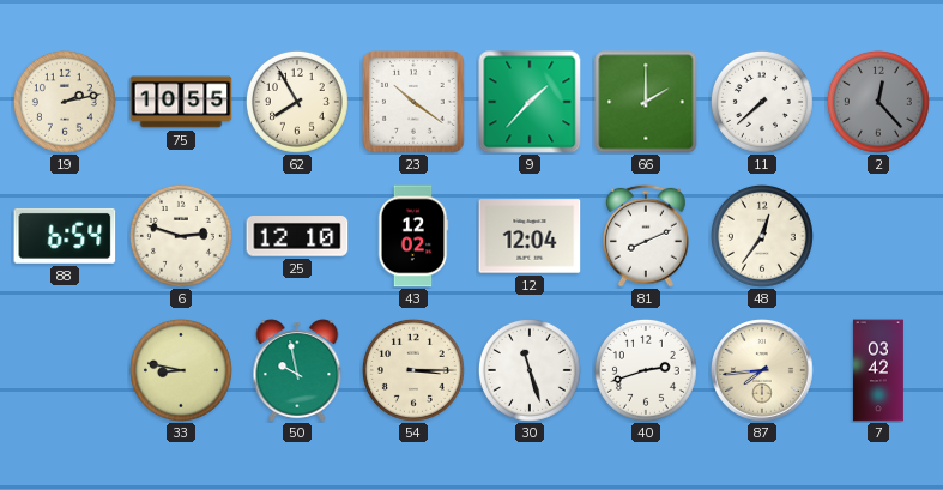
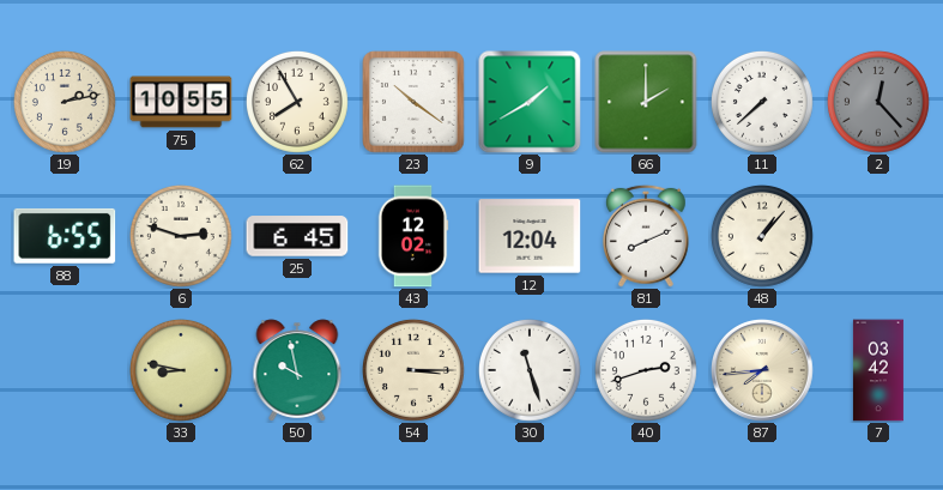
9: 1:37 -> 1:40
88: 6:54 -> 6:55
25: 12:10 -> 6:45
48: 12:36 -> 1:07
